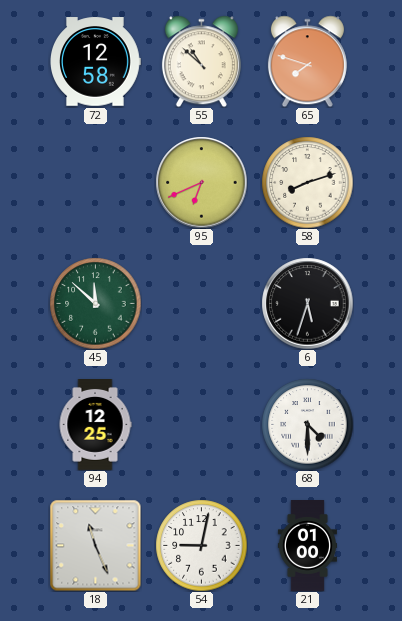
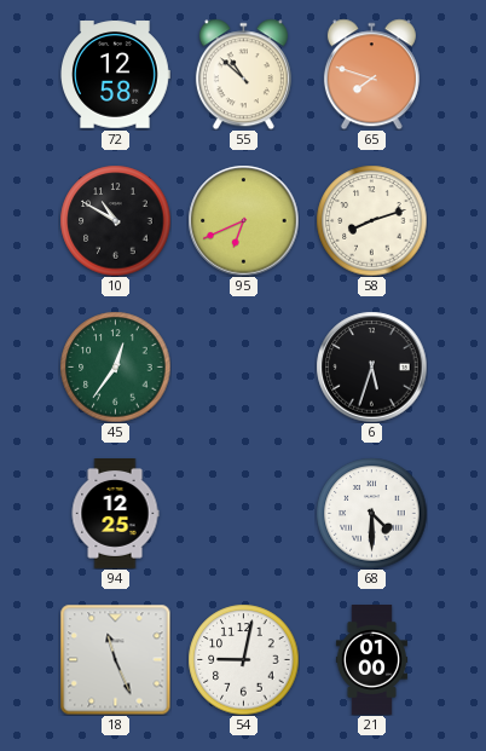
10: none -> 10:50
45: 11:52 -> 12:36
